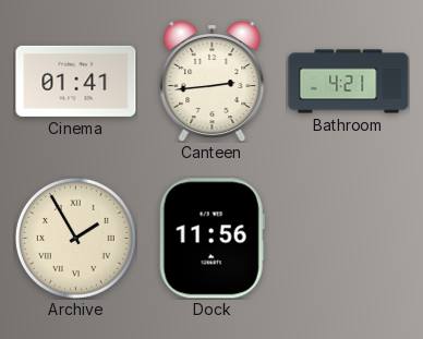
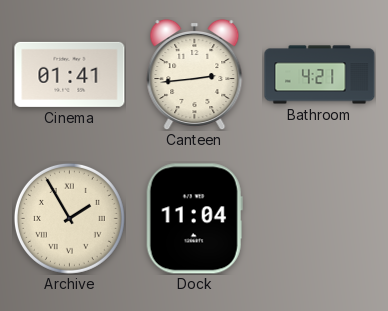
Dock: 11:56 -> 11:04
